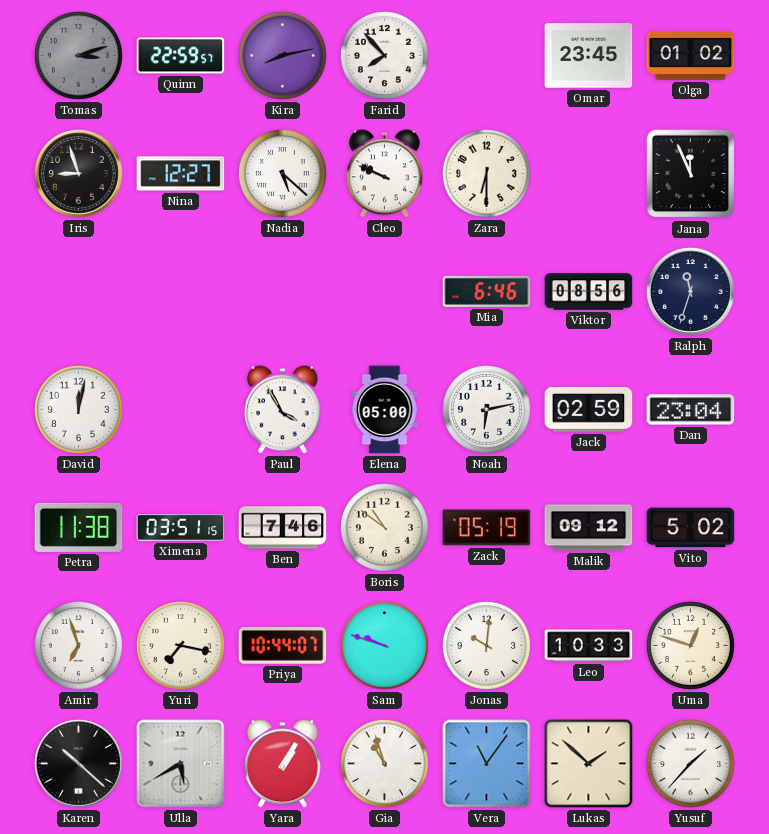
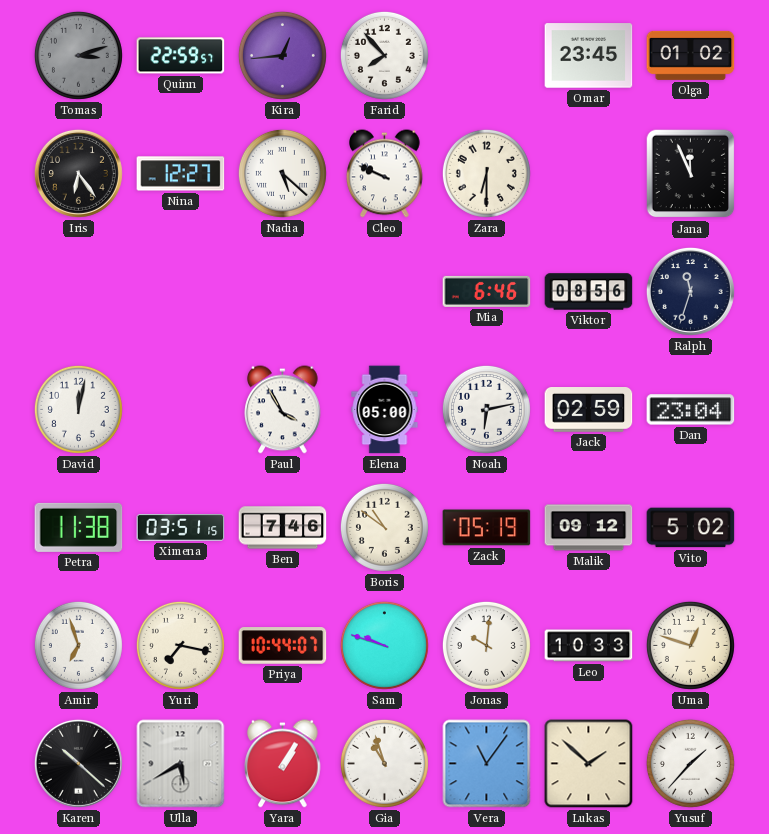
Kira: 8:13 -> 12:44
Iris: 8:57 -> 6:24
